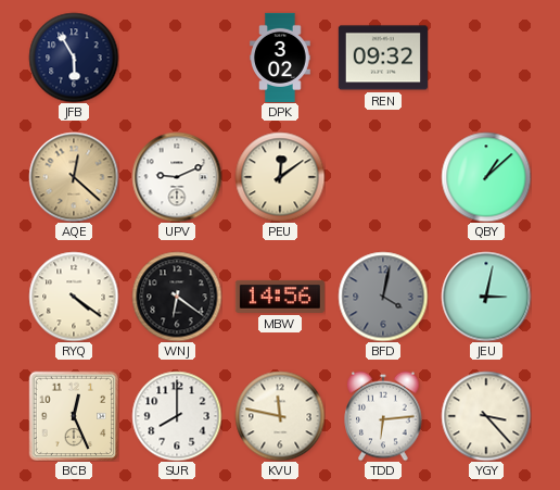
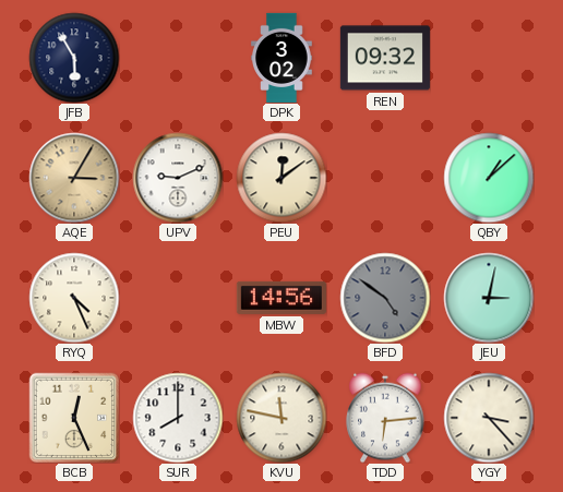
AQE: 12:22 -> 3:05
RYQ: 4:21 -> 4:26
WNJ: 6:21 -> none
BFD: 4:02 -> 4:51
